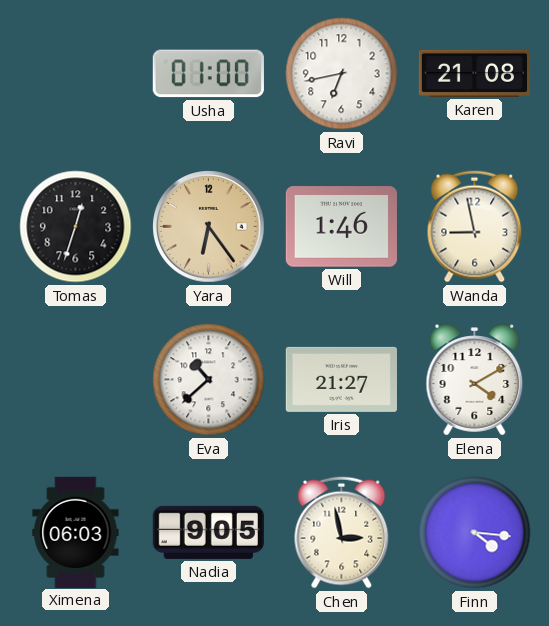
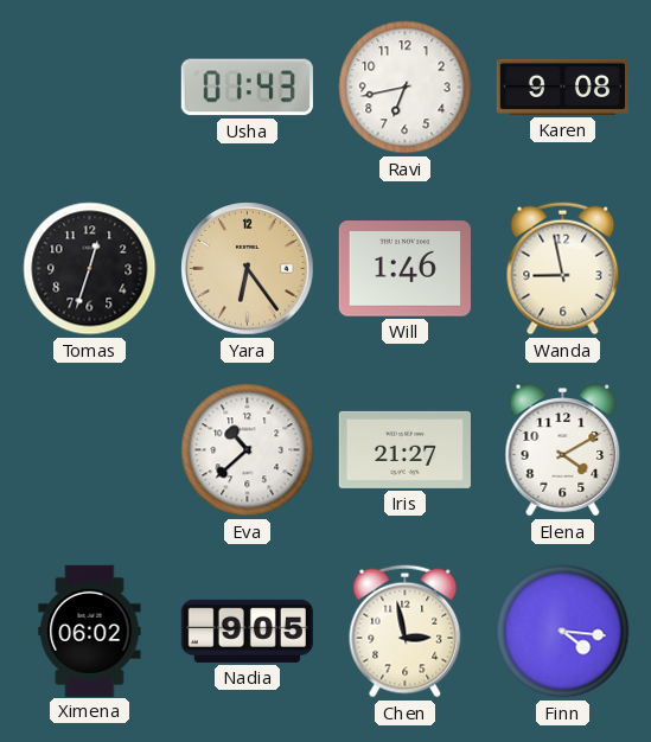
Usha: 01:00 -> 01:43
Karen: 21:08 -> 9:08
Ximena: 06:03 -> 06:02
